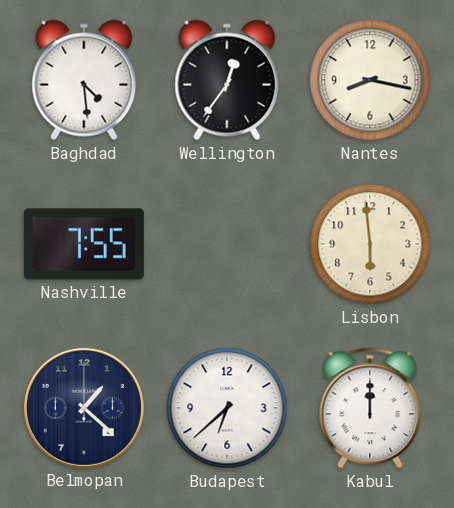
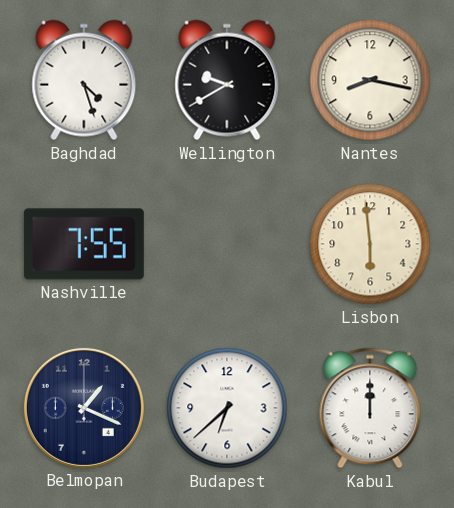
Baghdad: 4:29 -> 4:27
Wellington: 12:36 -> 9:40
Belmopan: 1:22 -> 1:19
